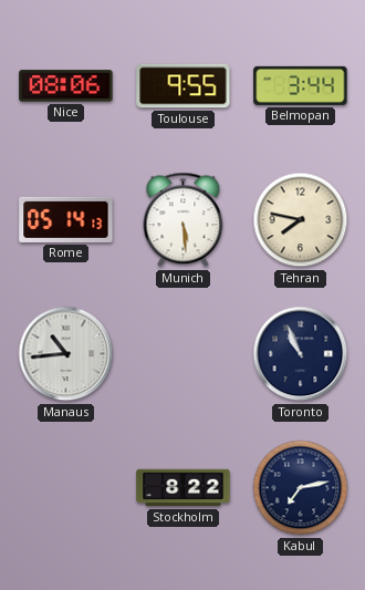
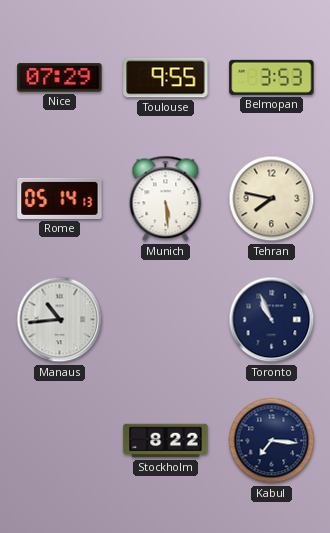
Nice: 08:06 -> 07:29
Belmopan: 3:44 -> 3:53
Kabul: 7:13 -> 7:16
